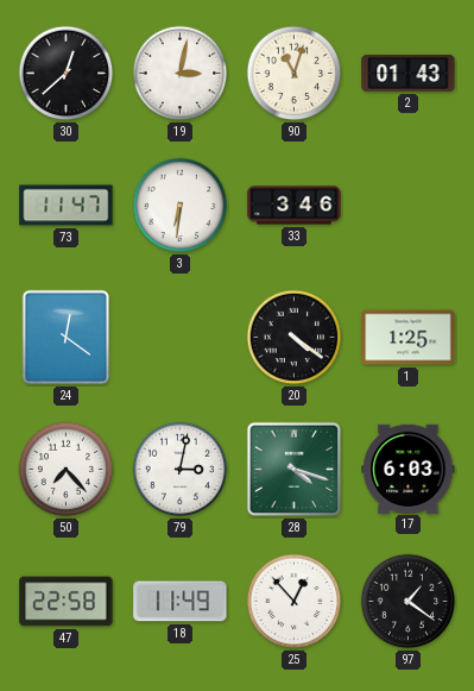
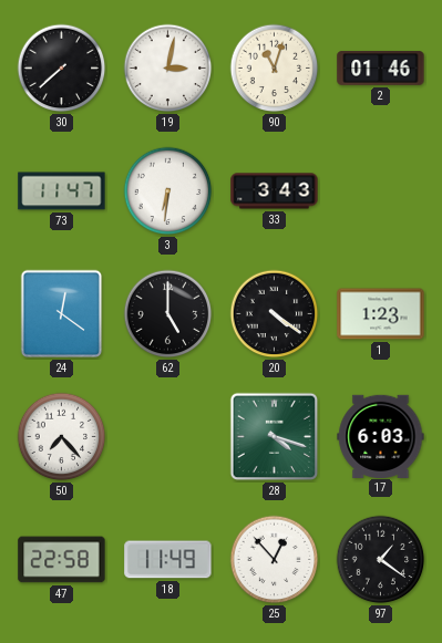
30: 12:38 -> 7:38
2: 01:43 -> 01:46
33: 3:46 -> 3:43
62: none -> 5:00
1: 1:25 -> 1:23
79: 3:02 -> none
